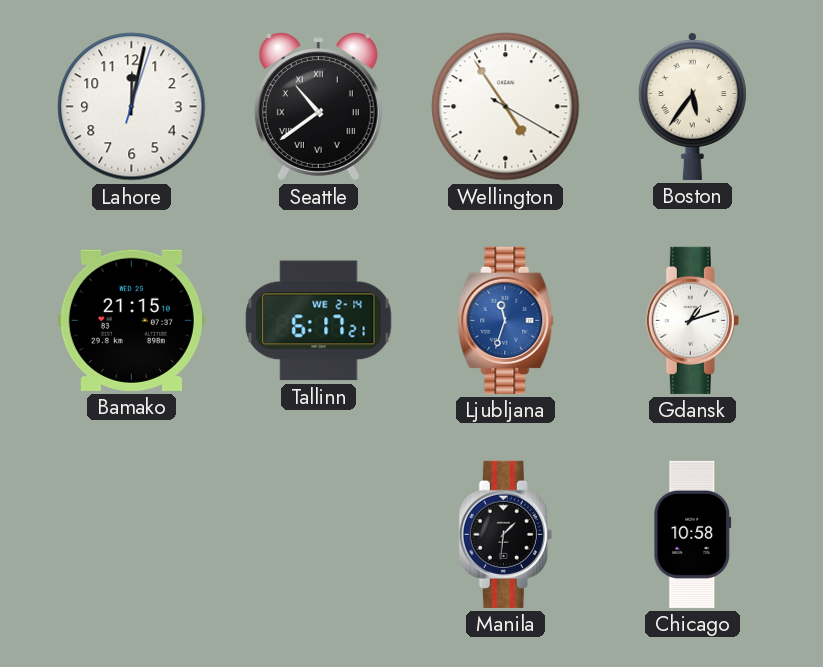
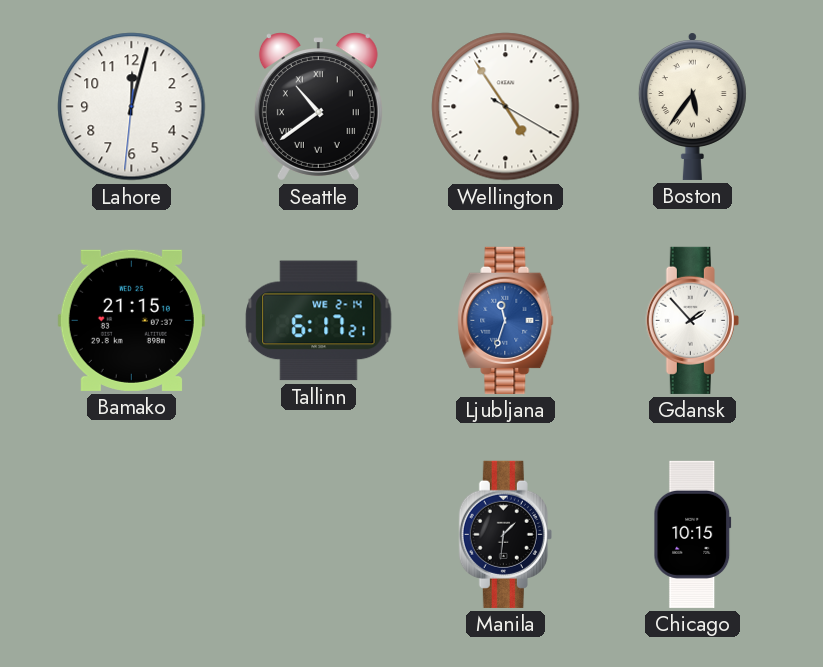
Lahore: 12:02:03 -> 12:02:31
Gdansk: 1:12 -> 1:53
Chicago: 10:58 -> 10:15
